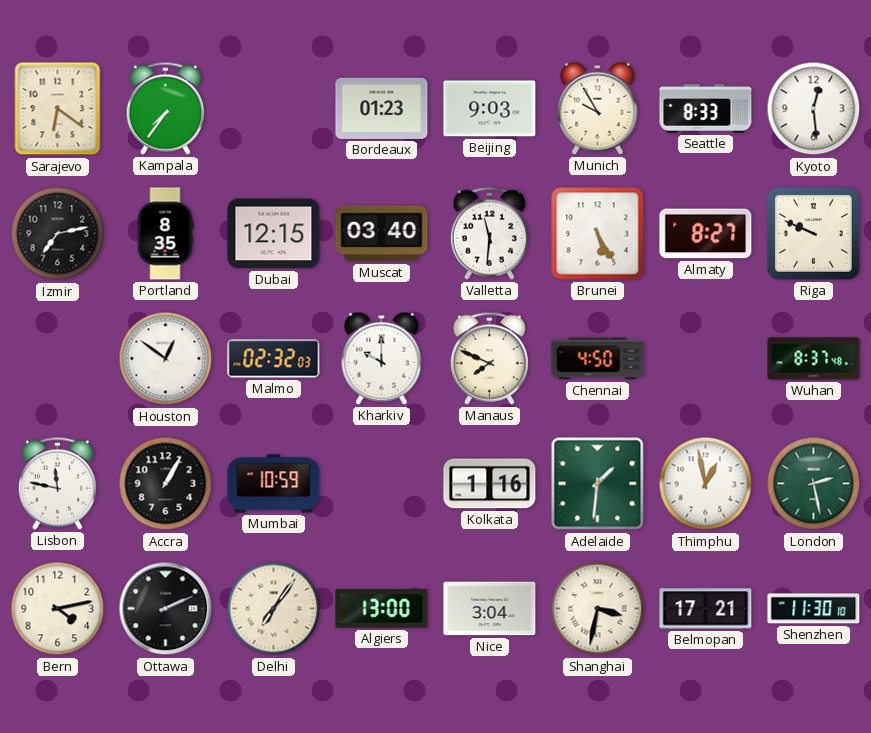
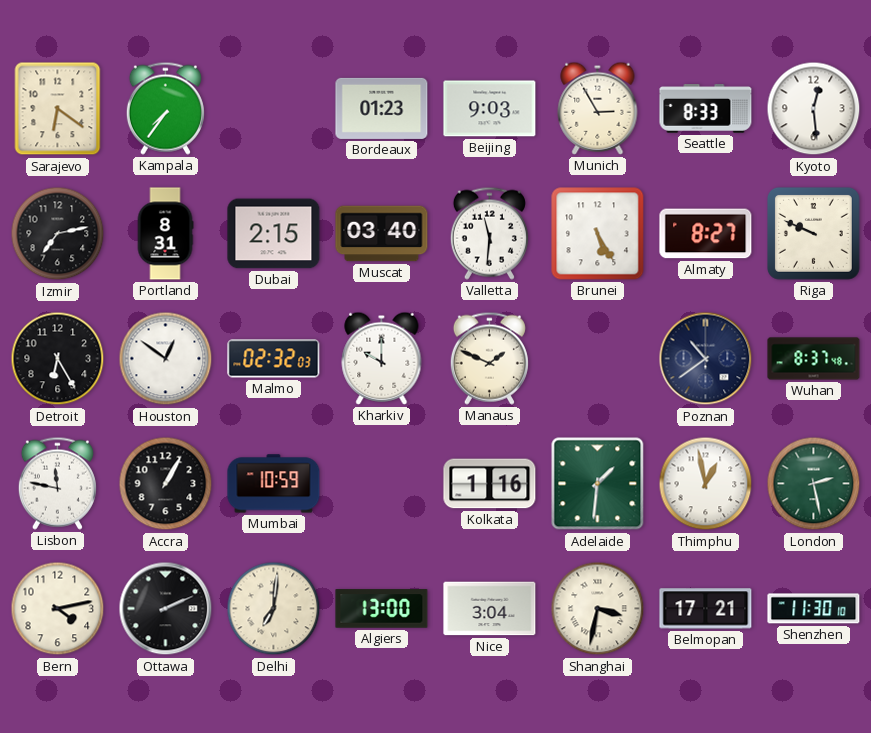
Munich: 9:55 -> 2:55
Portland: 8:35 -> 8:31
Dubai: 12:15 -> 2:15
Detroit: none -> 6:25
Manaus: 7:49 -> 1:49
Chennai: 4:50 -> none
Poznan: none -> 10:39
Delhi: 7:06 -> 7:01
